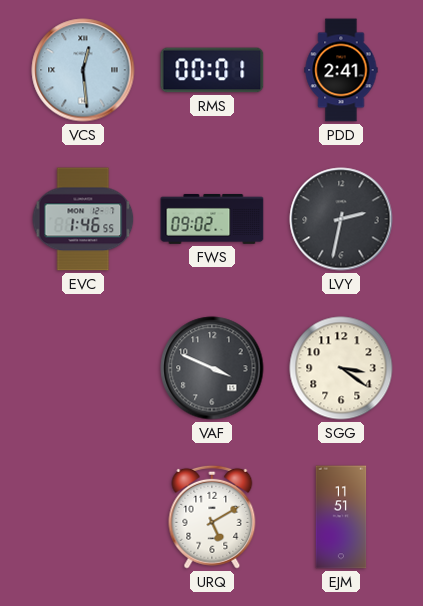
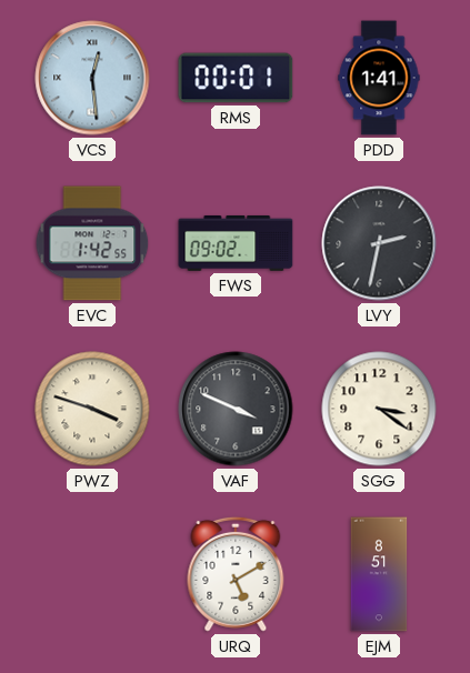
PDD: 2:41 -> 1:41
EVC: 1:46 -> 1:42
PWZ: none -> 3:48
EJM: 11:51 -> 8:51
